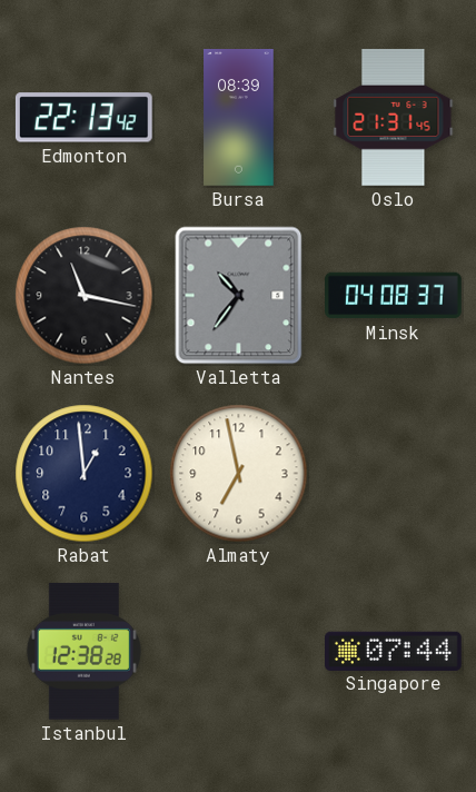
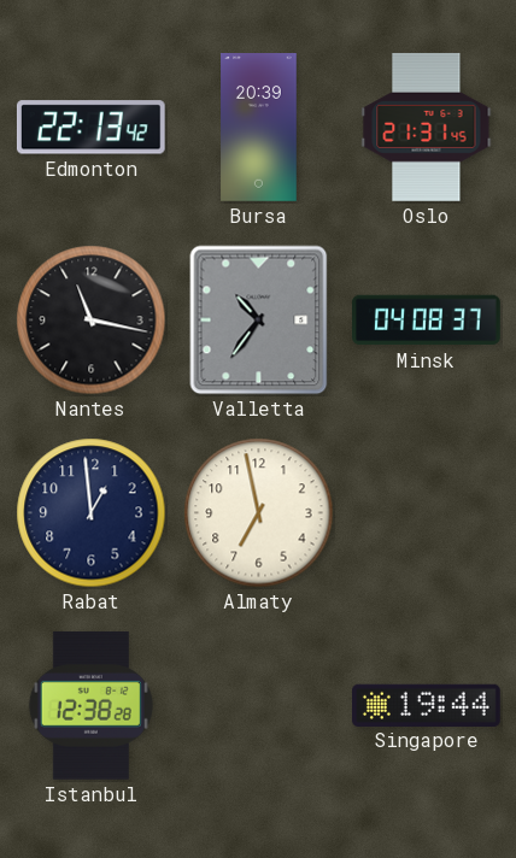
Bursa: 08:39 -> 20:39
Singapore: 07:44 -> 19:44
